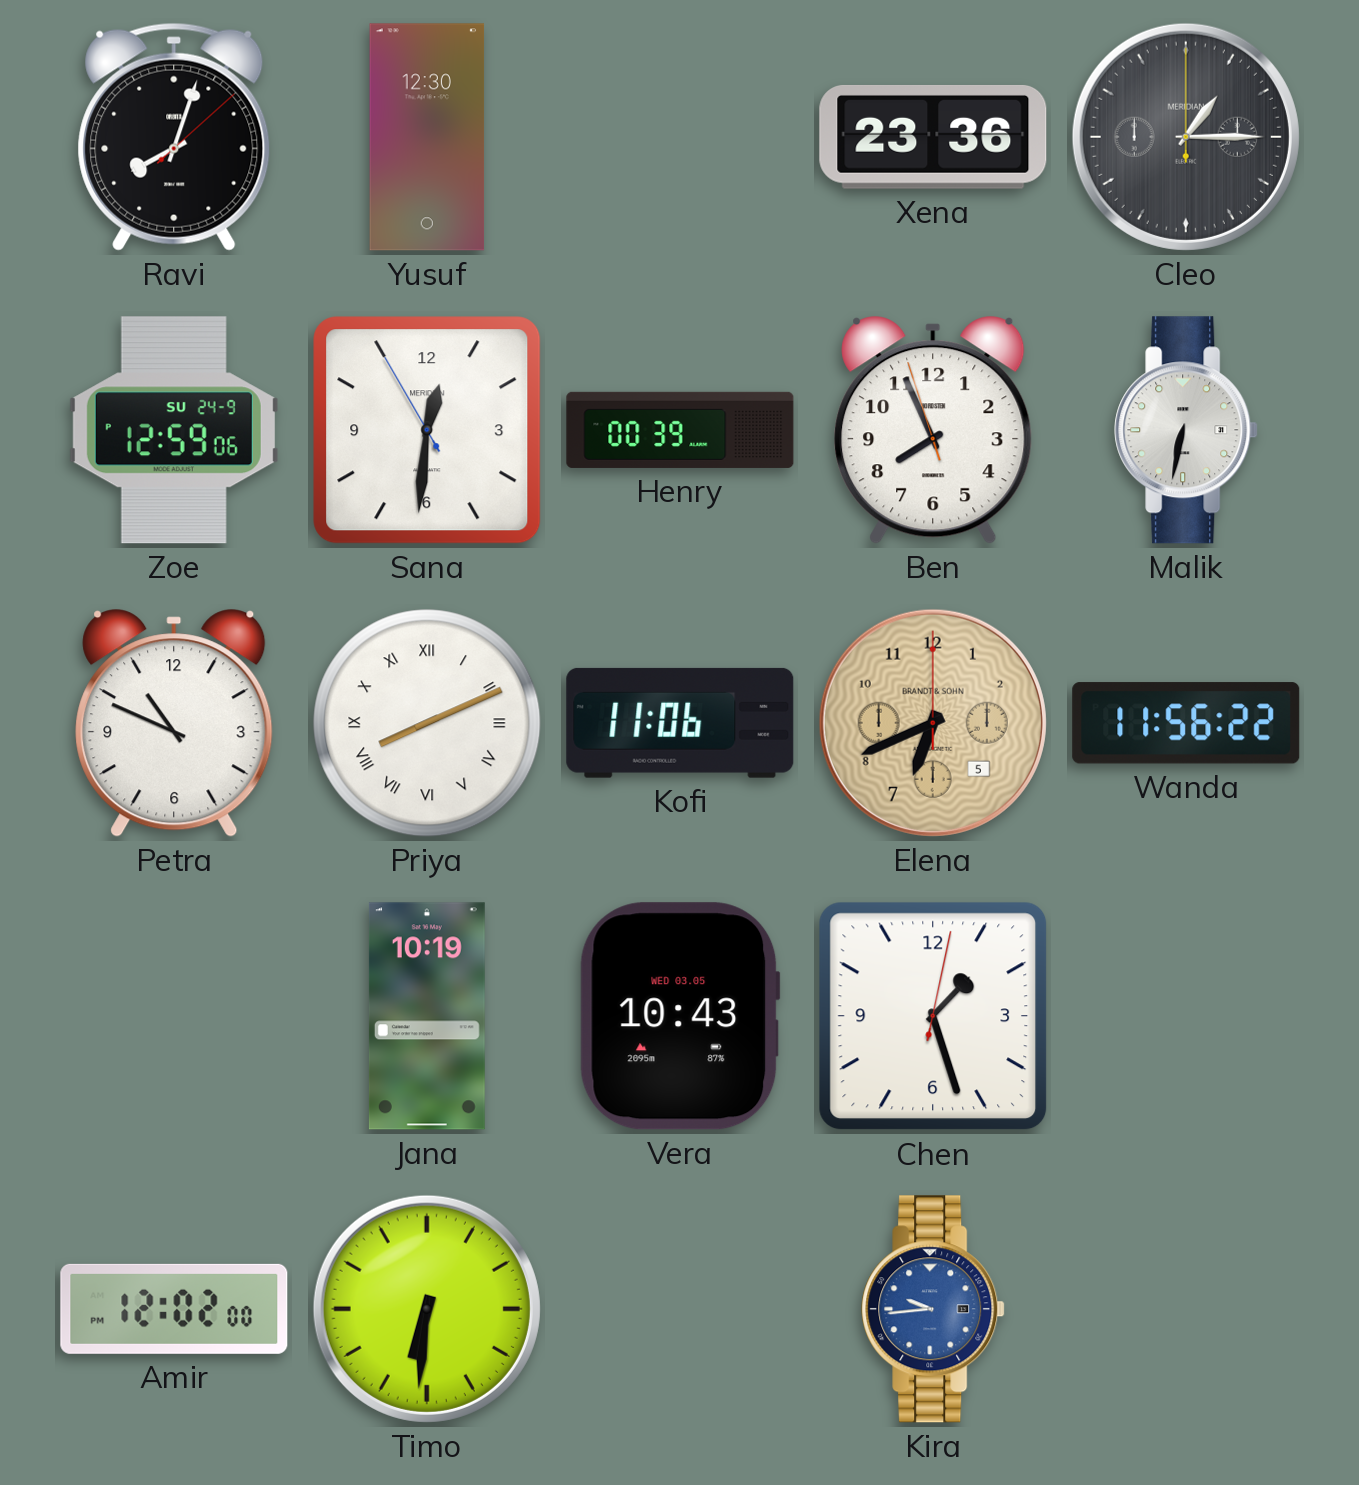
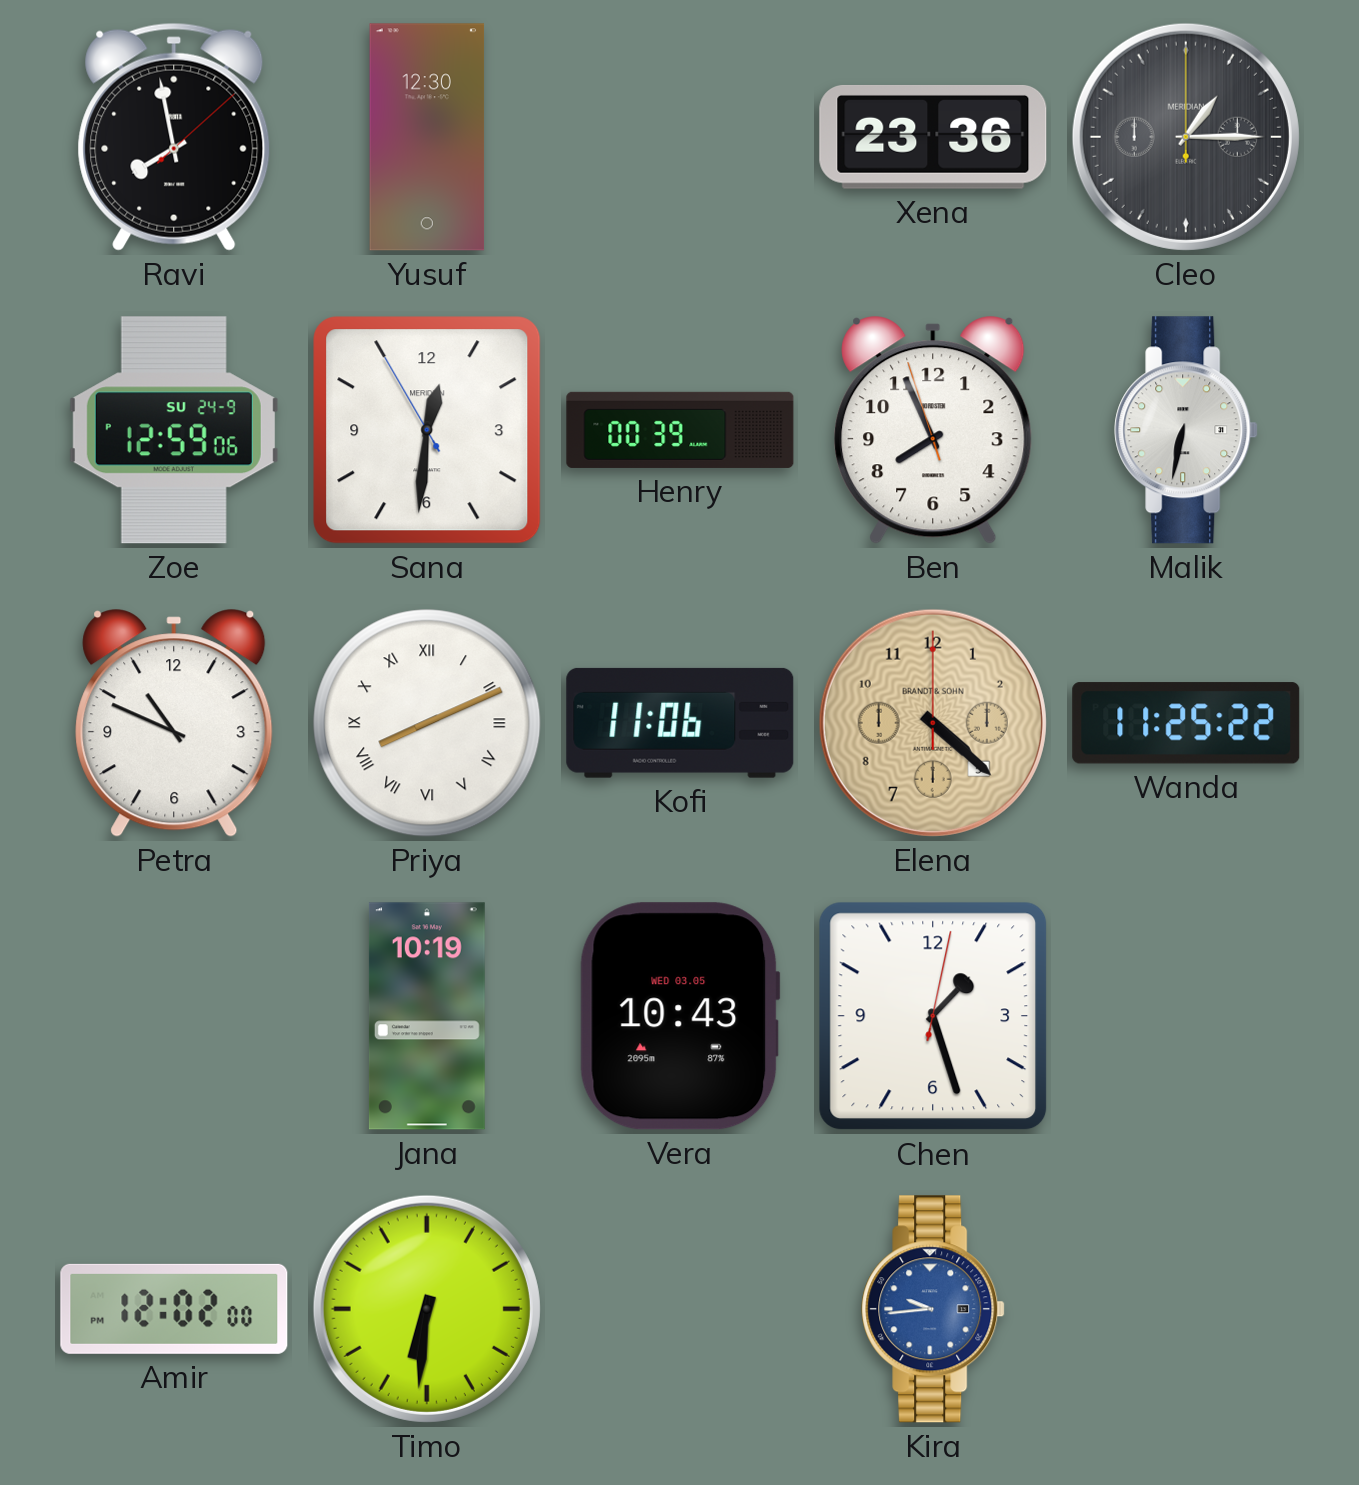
Ravi: 8:03 -> 7:58
Elena: 6:41 -> 4:22
Wanda: 11:56 -> 11:25
